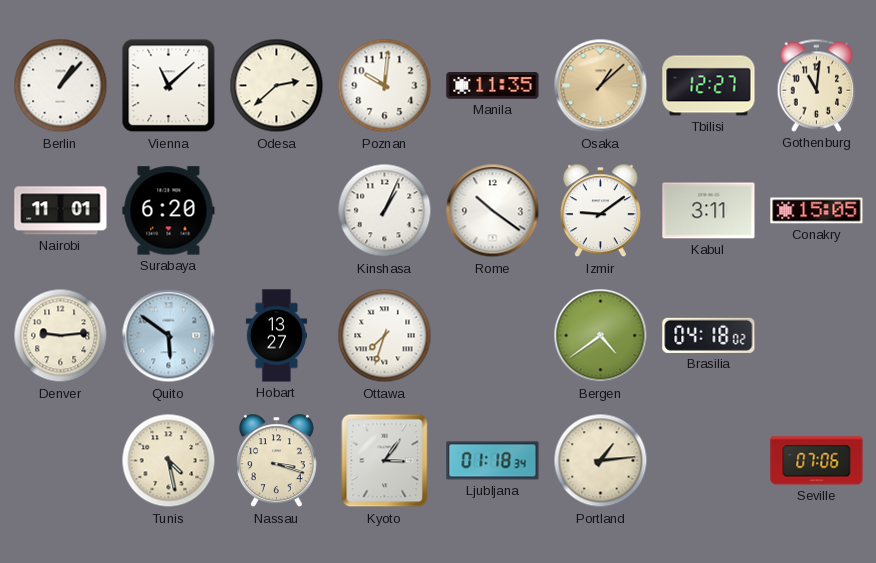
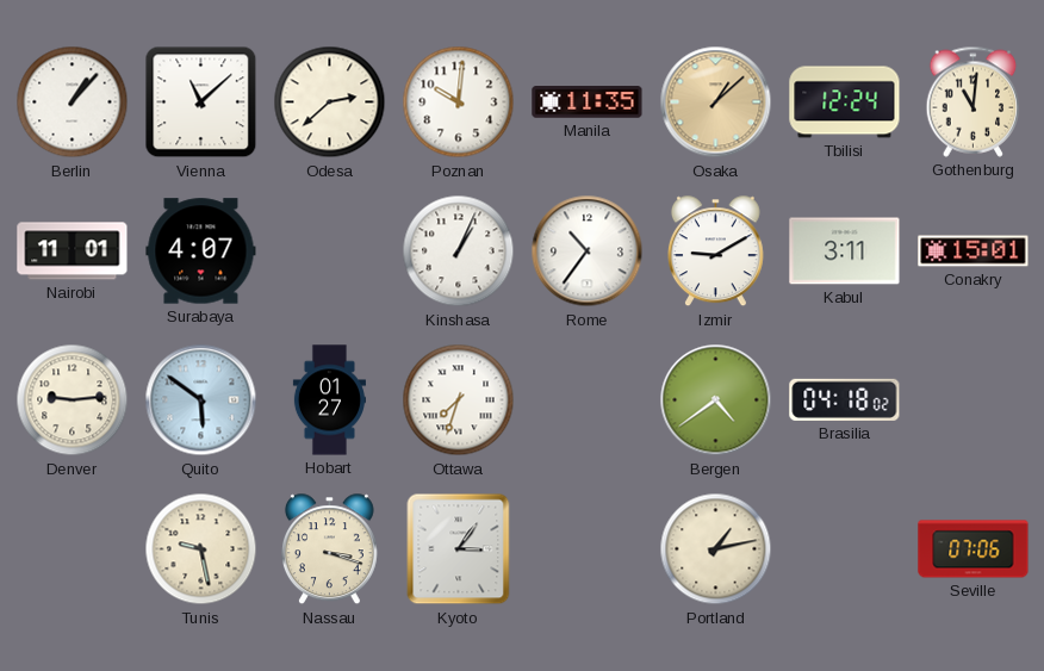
Tbilisi: 12:27 -> 12:24
Surabaya: 6:20 -> 4:07
Rome: 10:21 -> 10:36
Izmir: 9:09 -> 9:10
Conakry: 15:05 -> 15:01
Hobart: 13:27 -> 01:27
Tunis: 4:28 -> 9:28
Ljubljana: 01:18 -> none
Portland: 1:14 -> 1:13
